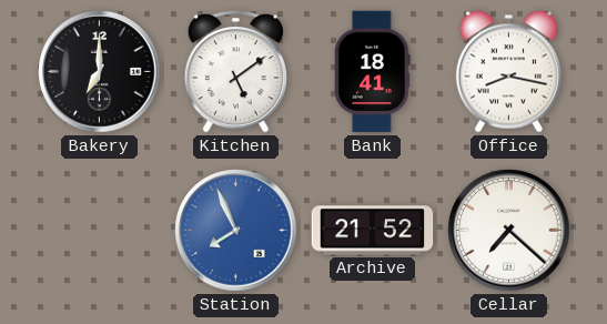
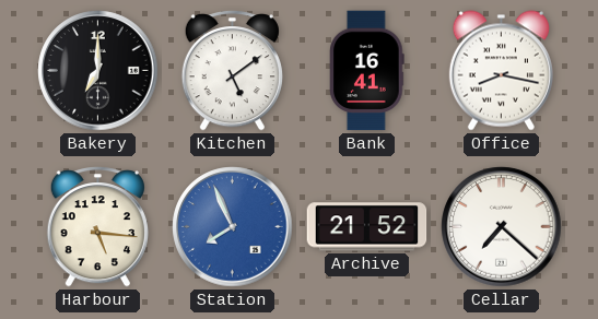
Bank: 18:41 -> 16:41
Harbour: none -> 5:16
